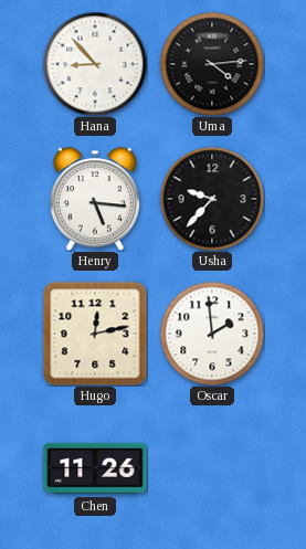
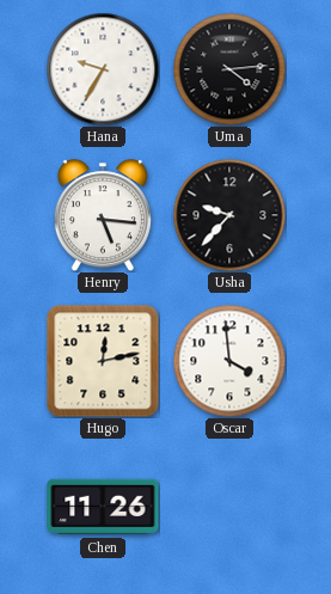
Hana: 8:53 -> 9:35
Oscar: 1:59 -> 3:59
